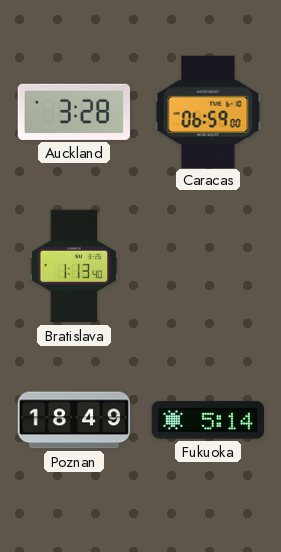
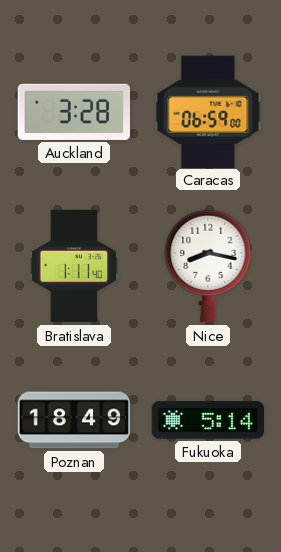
Bratislava: 1:13 -> 1:11
Nice: none -> 8:17
